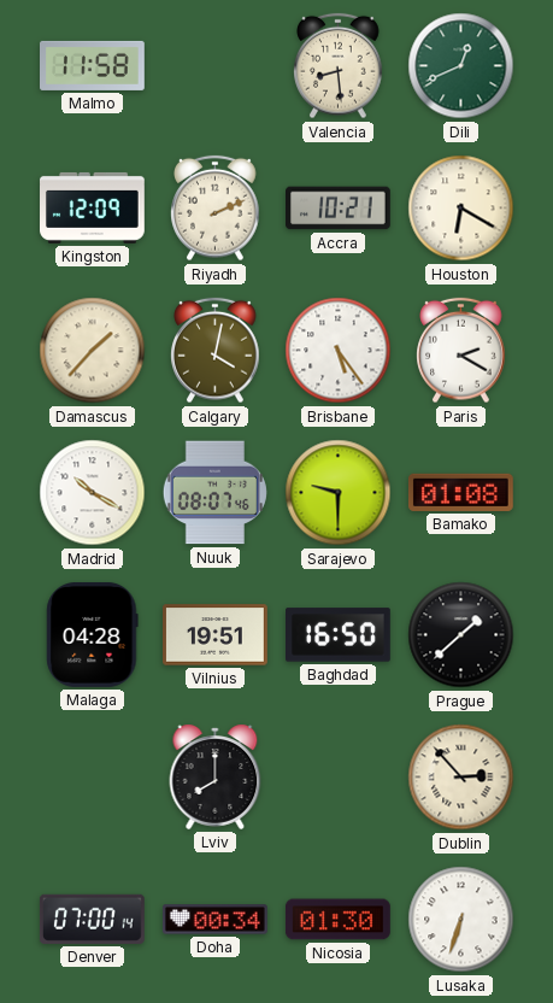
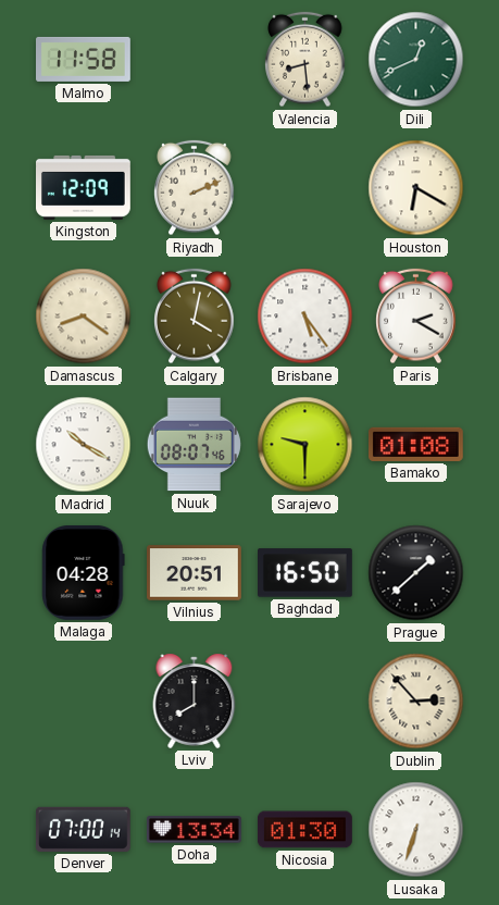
Accra: 10:21 -> none
Damascus: 1:37 -> 8:21
Vilnius: 19:51 -> 20:51
Doha: 00:34 -> 13:34
